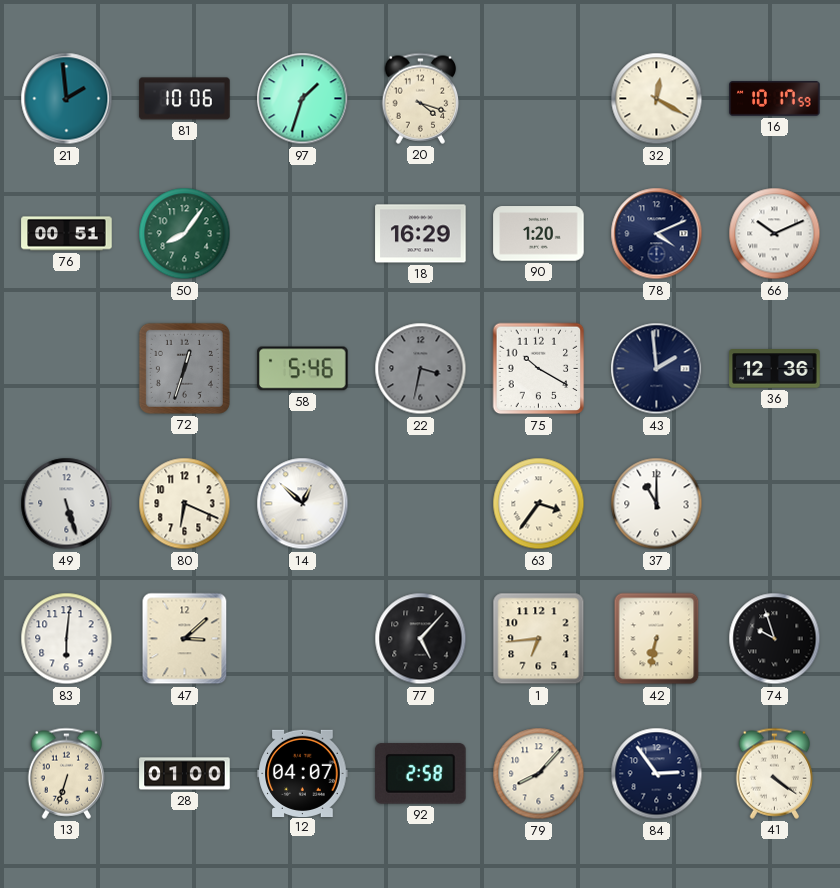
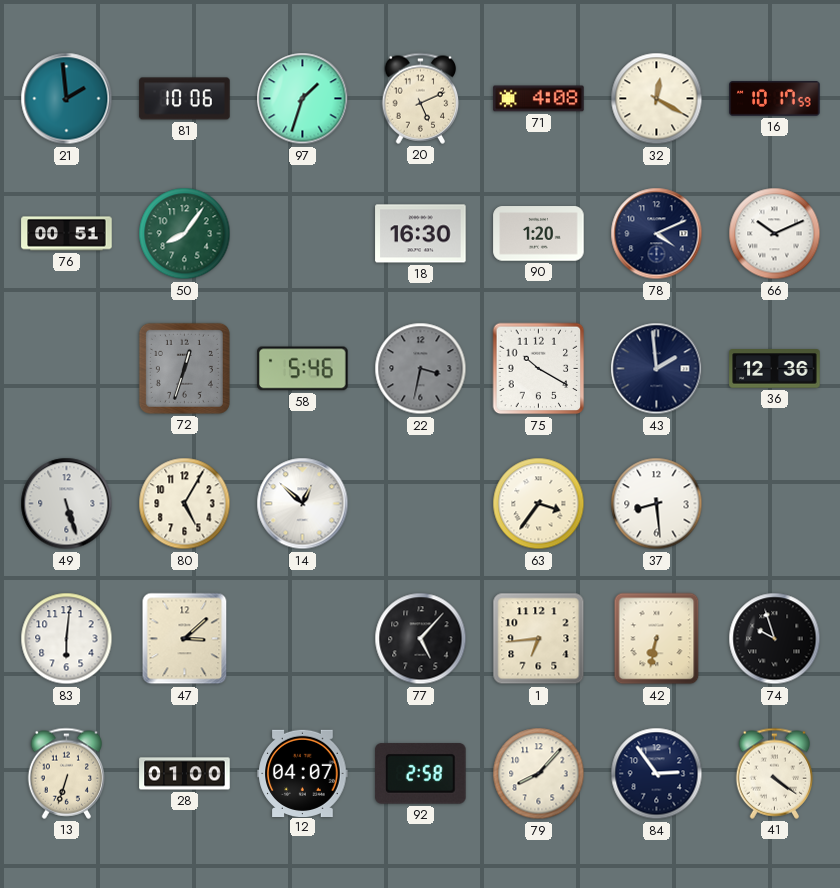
20: 4:18 -> 5:11
71: none -> 4:08
18: 16:29 -> 16:30
80: 6:19 -> 5:05
37: 11:00 -> 8:29
